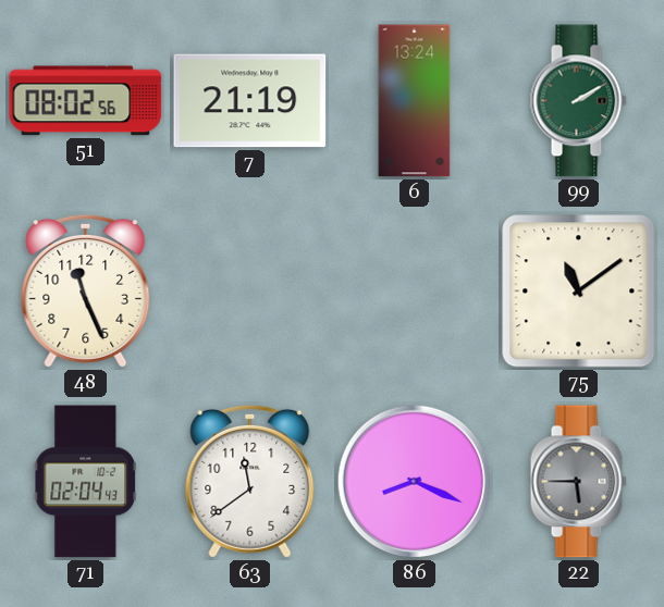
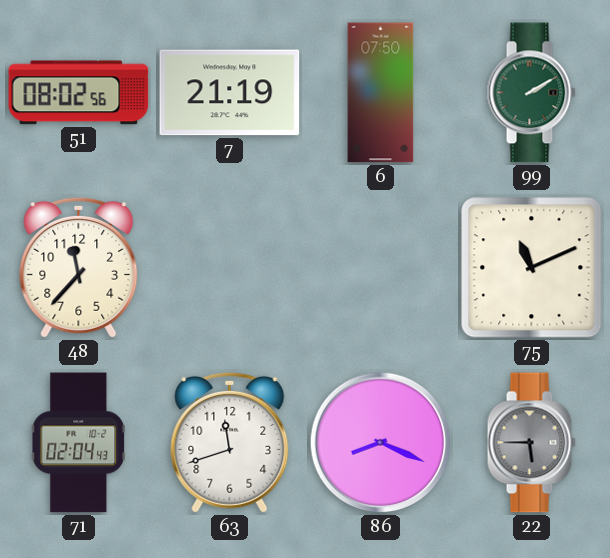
6: 13:24 -> 07:50
48: 11:26 -> 11:37
75: 11:09 -> 11:11
63: 11:39 -> 11:42
